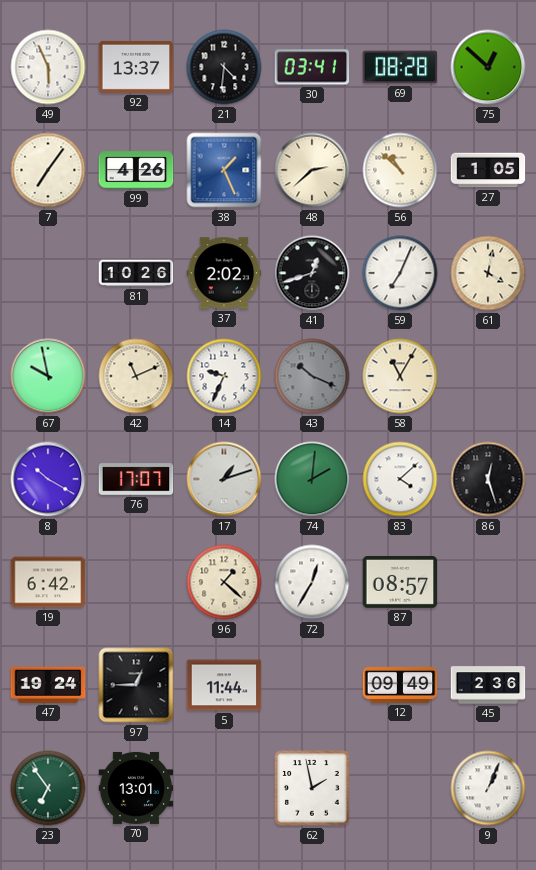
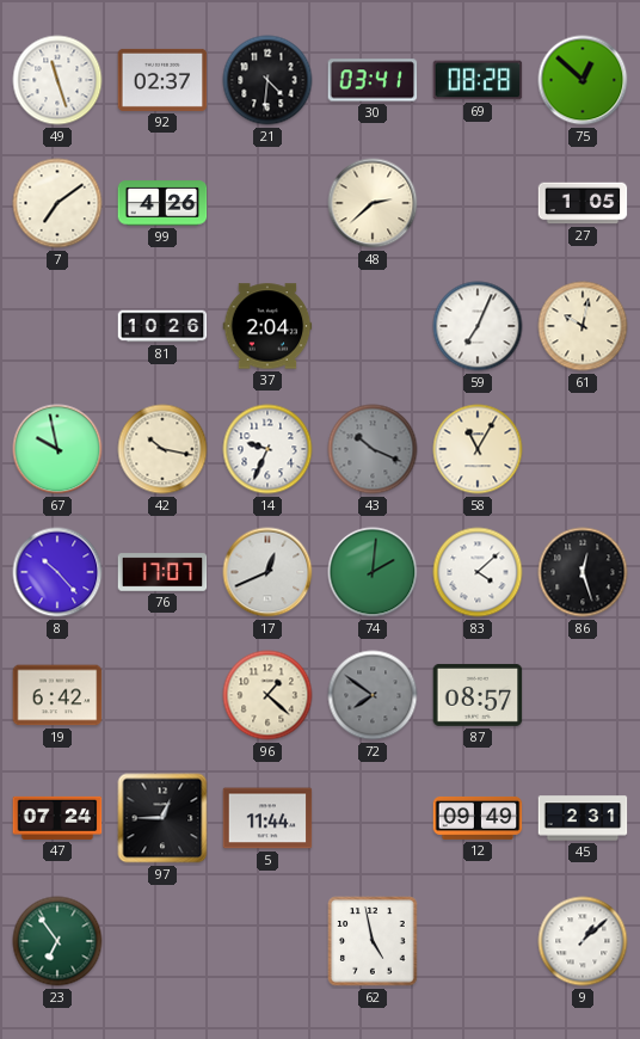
49: 5:56 -> 11:27
92: 13:37 -> 02:37
7: 7:06 -> 7:09
38: 1:26 -> none
56: 10:52 -> none
37: 2:02 -> 2:04
41: 12:42 -> none
61: 4:02 -> 10:02
42: 11:11 -> 10:17
8: 10:20 -> 10:23
17: 1:12 -> 12:41
72: 12:35 -> 7:51
72 dial: white -> grey
47: 19:24 -> 07:24
45: 2:36 -> 2:31
70: 13:01 -> none
62: 1:58 -> 4:58
9: 1:04 -> 1:08
